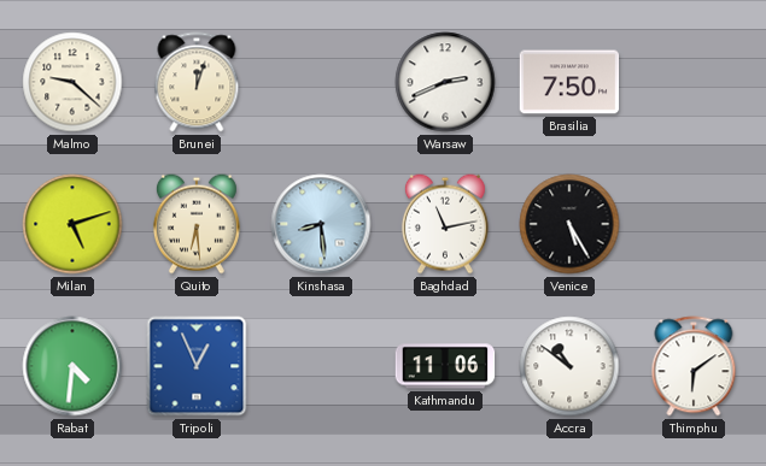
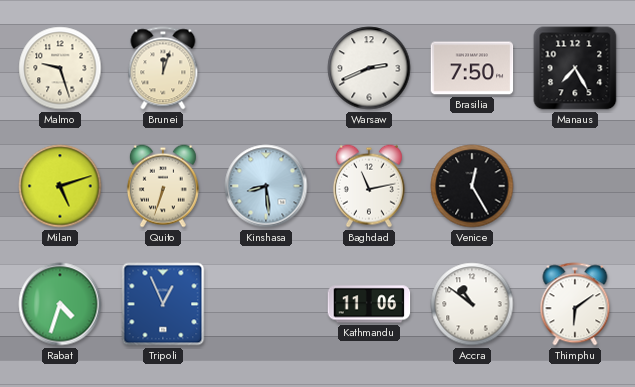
Malmo: 9:22 -> 9:27
Manaus: none -> 7:25
Quito: 6:29 -> 6:33
Venice: 5:25 -> 12:25
Rabat: 4:31 -> 4:33
